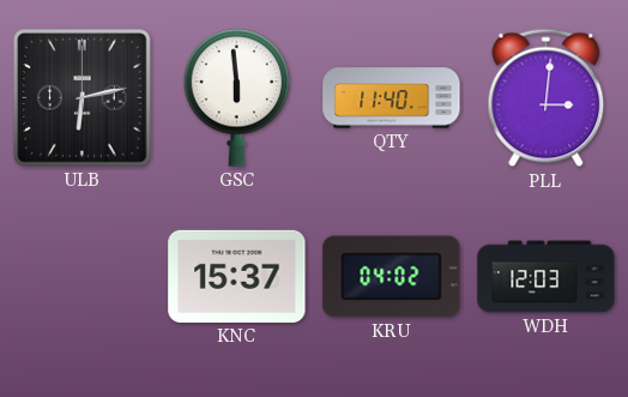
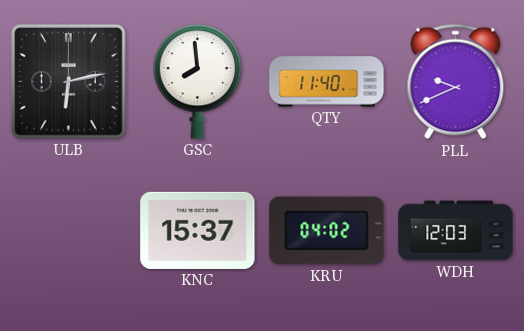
GSC: 5:59 -> 7:59
PLL: 3:01 -> 9:41
